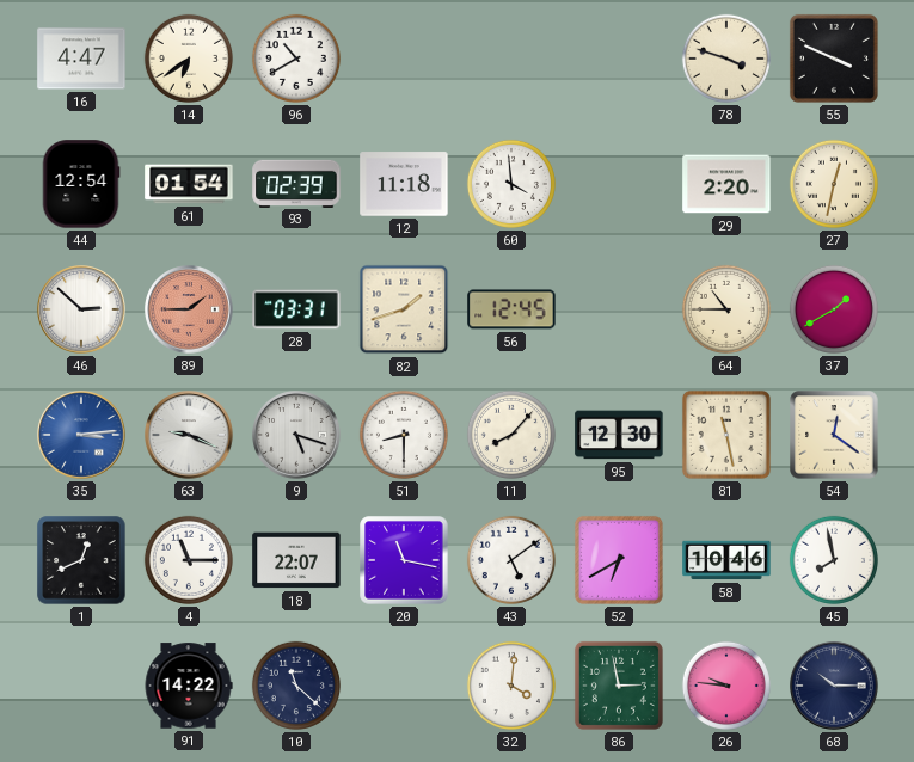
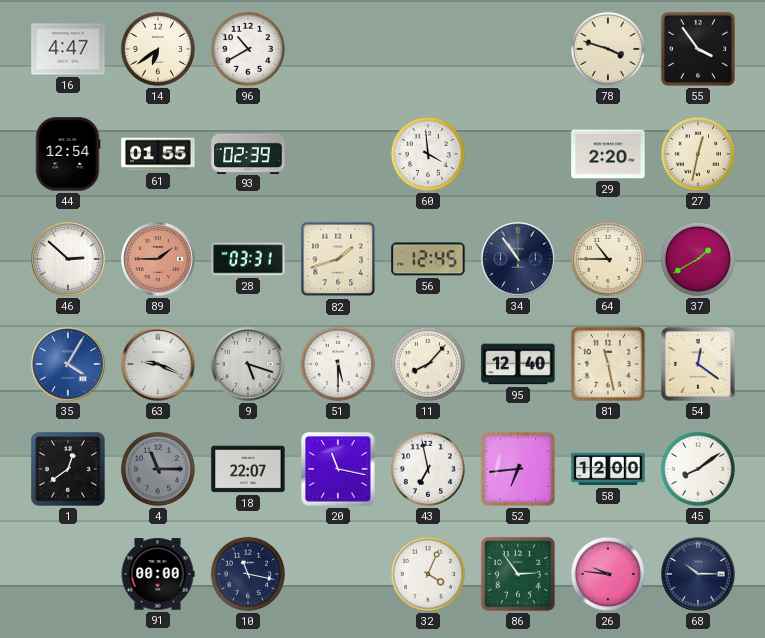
55: 3:49 -> 3:54
61: 01:54 -> 01:55
12: 11:18 -> none
34: none -> 10:54
35: 3:14 -> 4:05
51: 8:30 -> 5:30
95: 12:30 -> 12:40
1: 12:41 -> 12:39
4 dial: white -> grey
43: 5:09 -> 6:58
52: 6:40 -> 6:44
58: 10:46 -> 12:00
45: 7:58 -> 8:09
91: 14:22 -> 00:00
10: 11:22 -> 11:17
32: 4:01 -> 4:04
86: 2:58 -> 2:54
